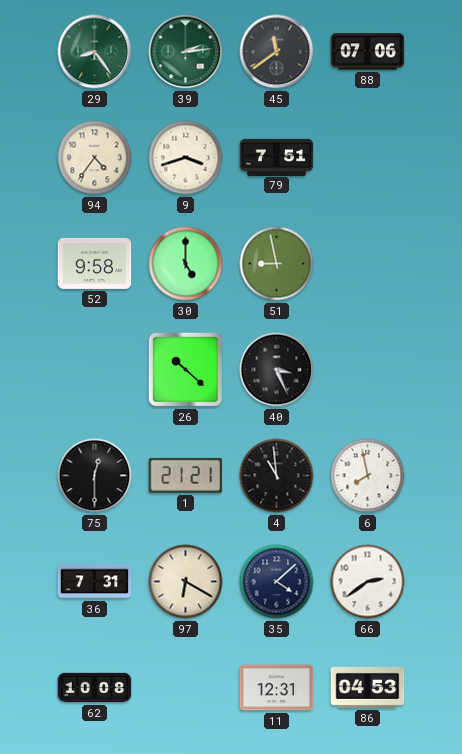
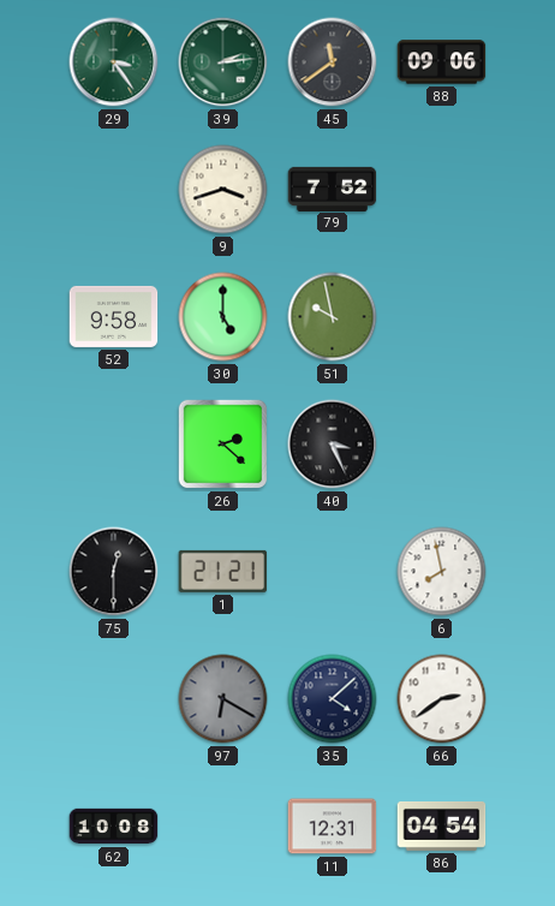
29: 8:24 -> 3:24
88: 07:06 -> 09:06
94: 4:36 -> none
79: 7:51 -> 7:52
51: 8:58 -> 9:58
26: 10:22 -> 2:22
4: 10:59 -> none
36: 7:31 -> none
97 dial: cream -> grey
86: 04:53 -> 04:54
